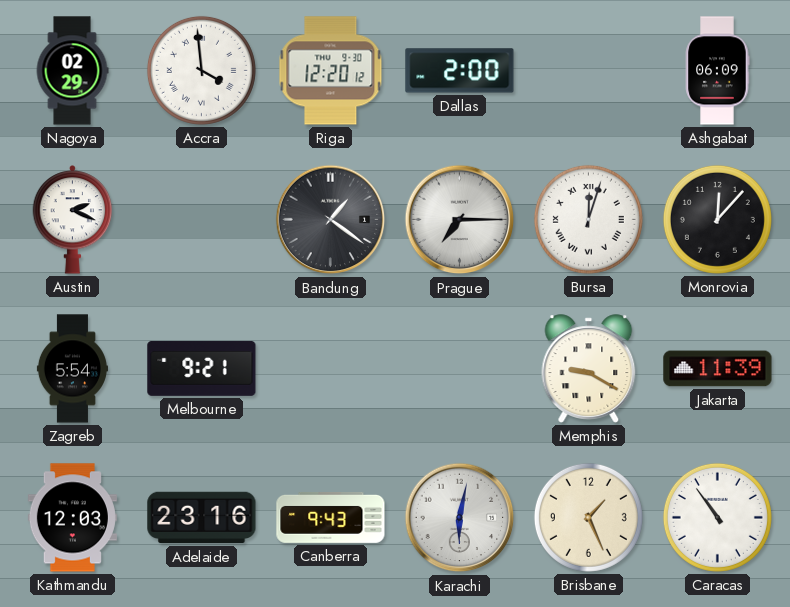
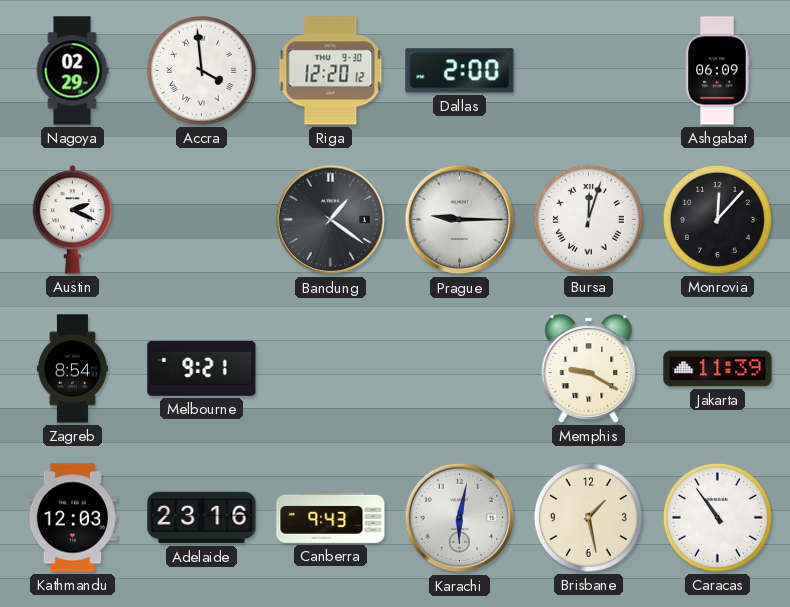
Prague: 7:15 -> 9:15
Zagreb: 5:54 -> 8:54
Brisbane: 1:26 -> 1:28
